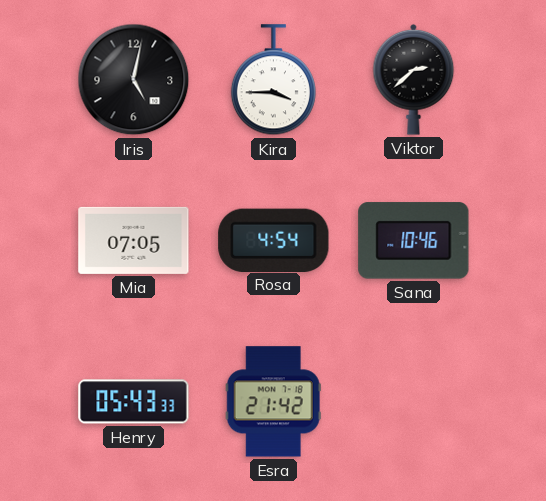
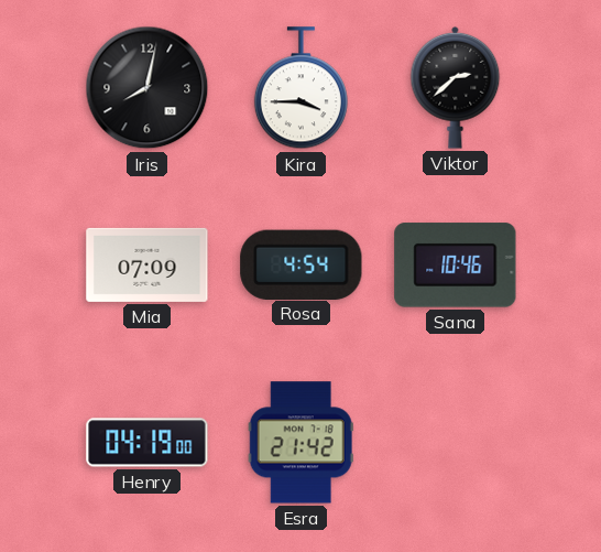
Iris: 5:02 -> 8:02
Mia: 07:05 -> 07:09
Henry: 05:43 -> 04:19
